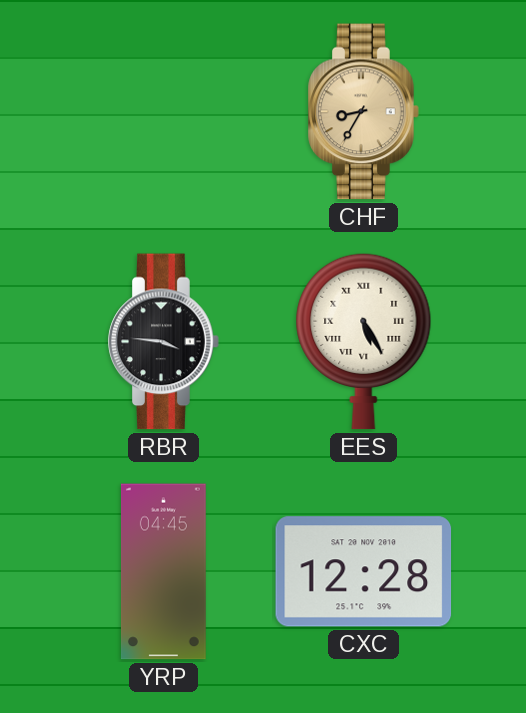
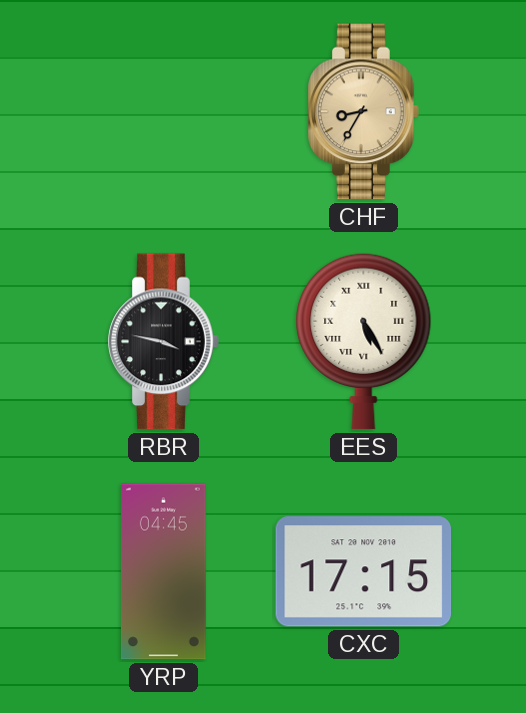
RBR: 3:46 -> 3:47
CXC: 12:28 -> 17:15
